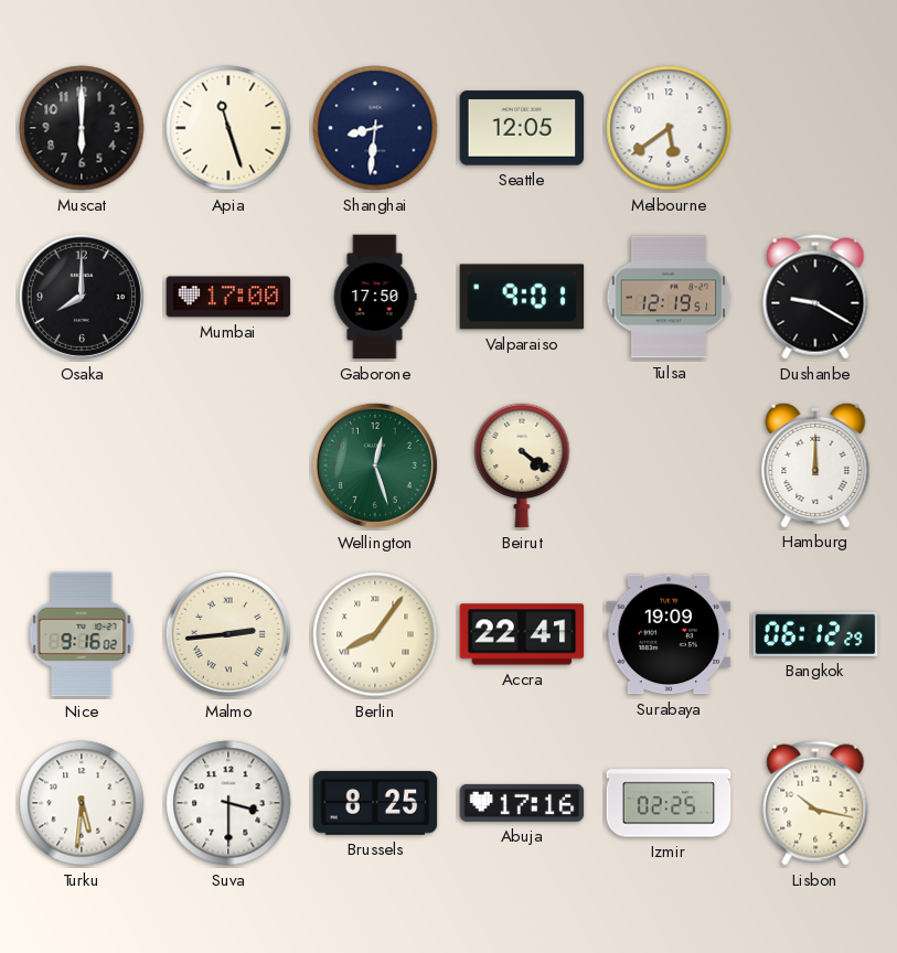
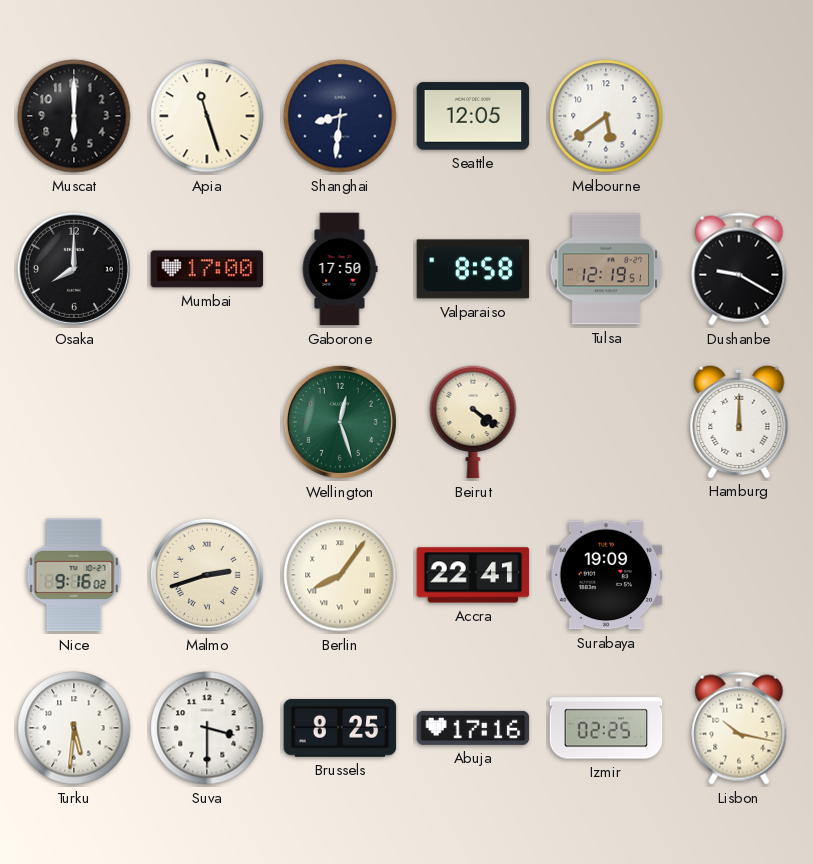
Valparaiso: 9:01 -> 8:58
Malmo: 2:44 -> 2:42
Bangkok: 06:12 -> none
